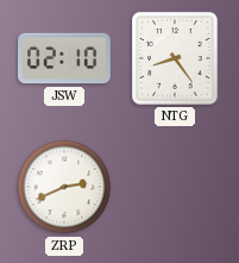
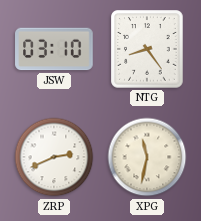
JSW: 02:10 -> 03:10
XPG: none -> 11:32
